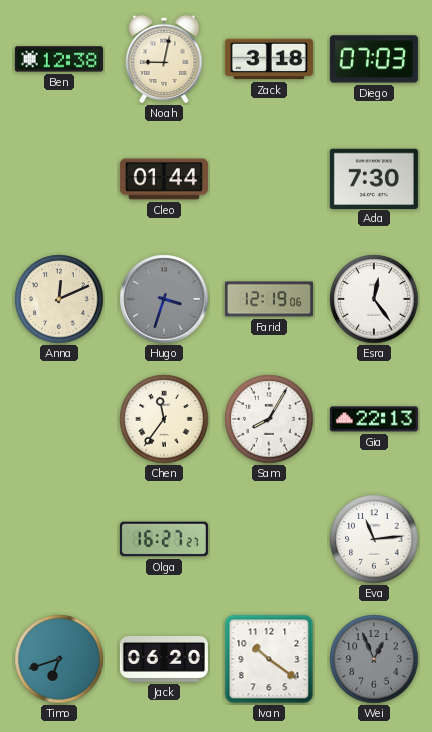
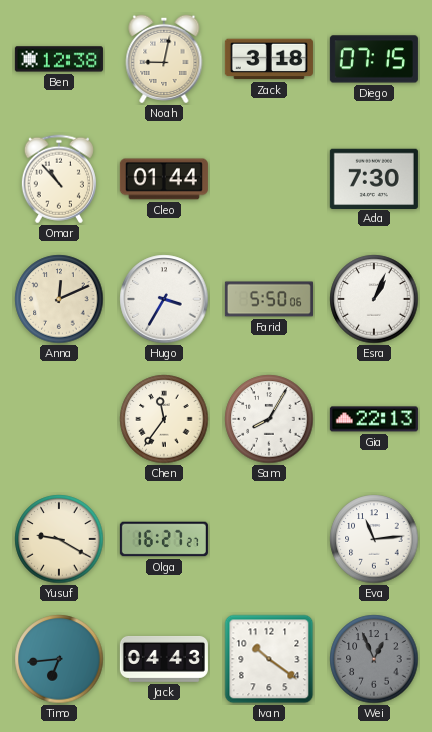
Diego: 07:03 -> 07:15
Omar: none -> 10:53
Hugo: 3:33 -> 3:35
Hugo dial: grey -> white
Farid: 12:19 -> 5:50
Esra: 12:24 -> 1:04
Yusuf: none -> 9:20
Timo: 6:42 -> 6:44
Jack: 06:20 -> 04:43
